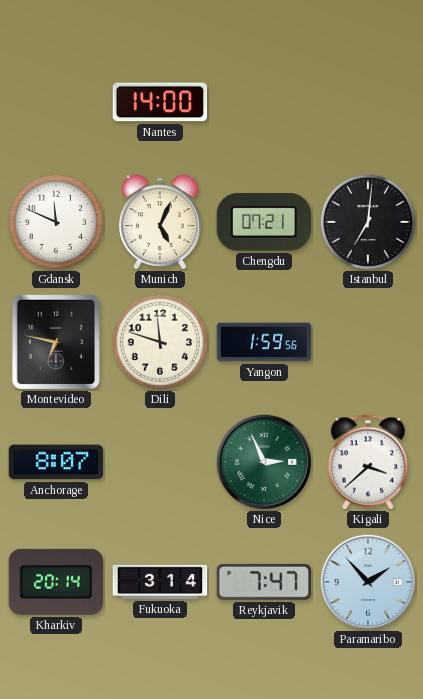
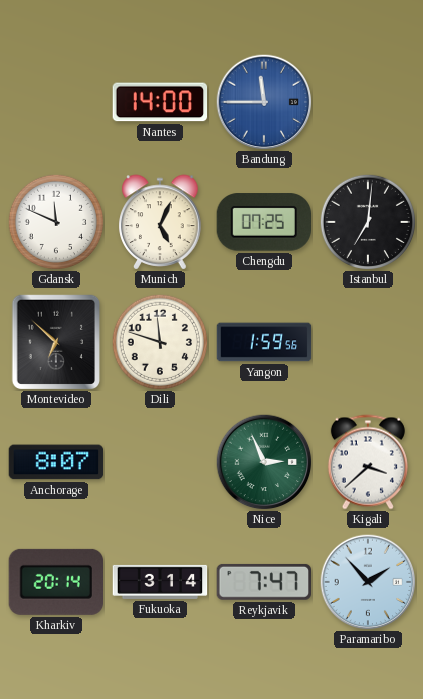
Bandung: none -> 11:45
Chengdu: 07:21 -> 07:25
Montevideo: 6:47 -> 6:52
